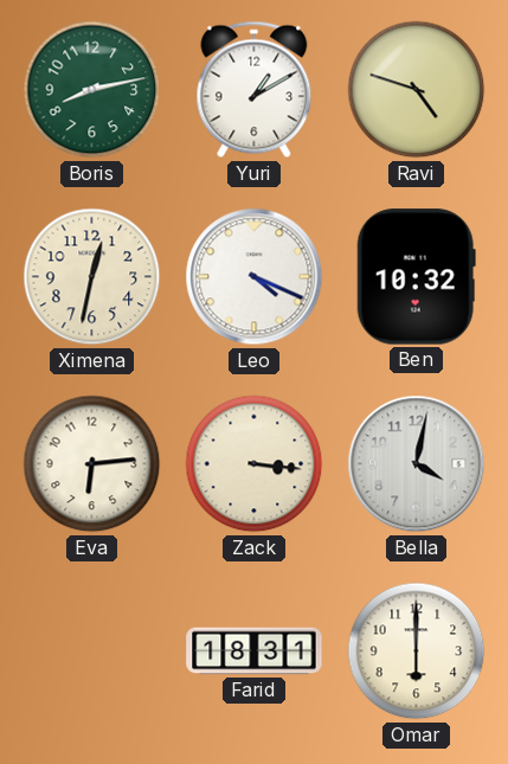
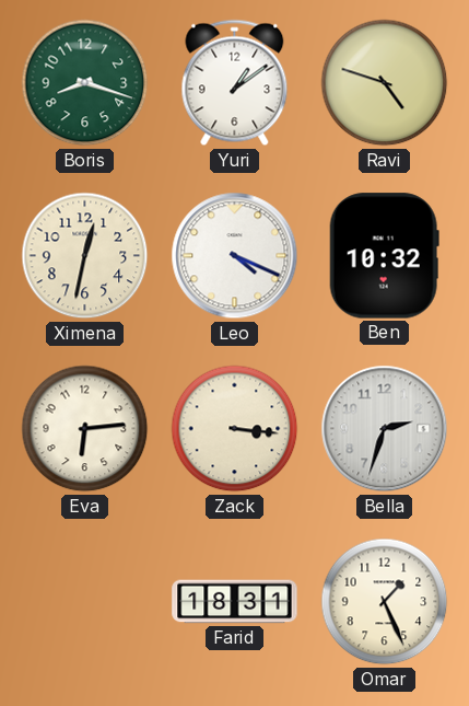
Boris: 8:13 -> 8:18
Yuri: 1:10 -> 1:09
Bella: 4:02 -> 2:33
Omar: 6:00 -> 1:26
